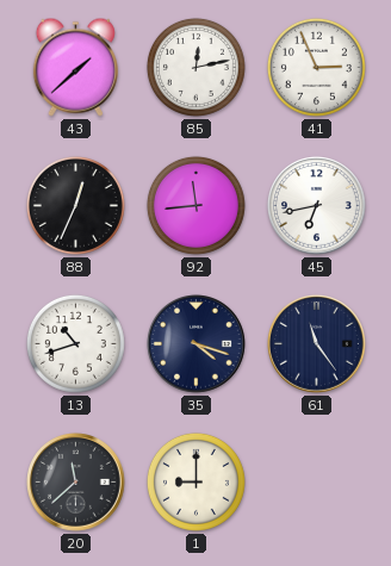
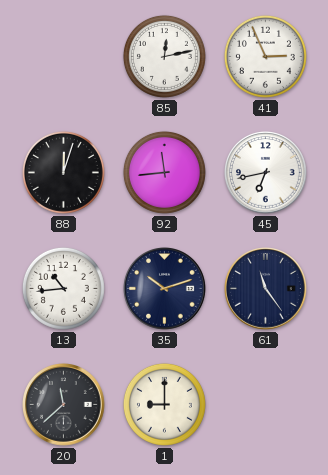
43: 1:38 -> none
88: 12:34 -> 12:03
13: 10:42 -> 10:44
35: 4:18 -> 10:12
